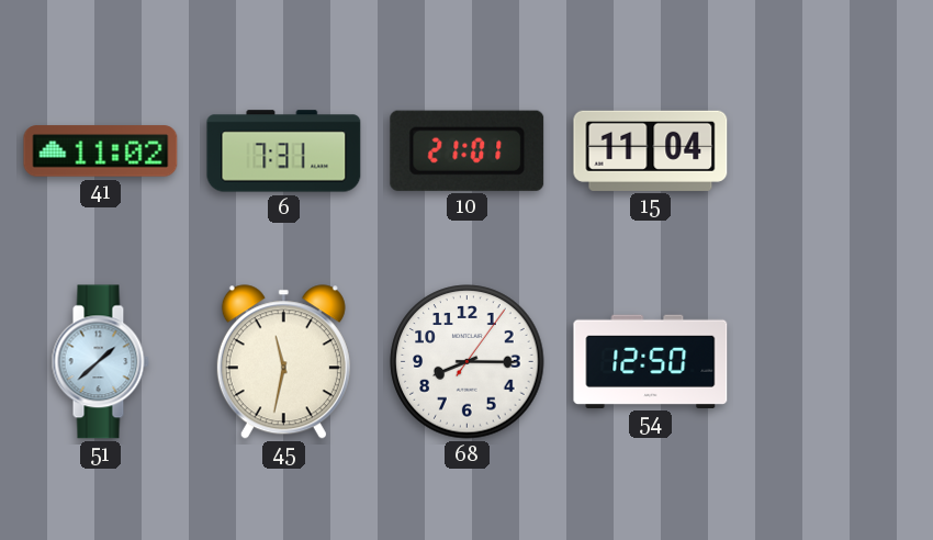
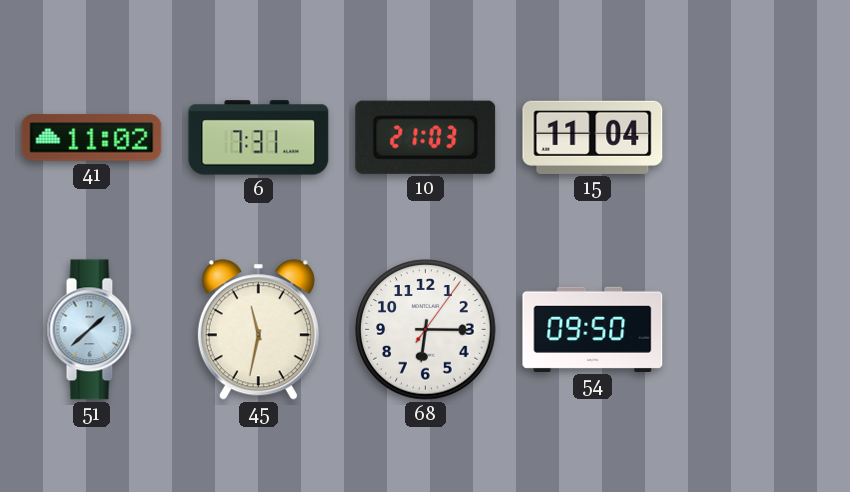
10: 21:01 -> 21:03
68: 8:15 -> 6:15
54: 12:50 -> 09:50
